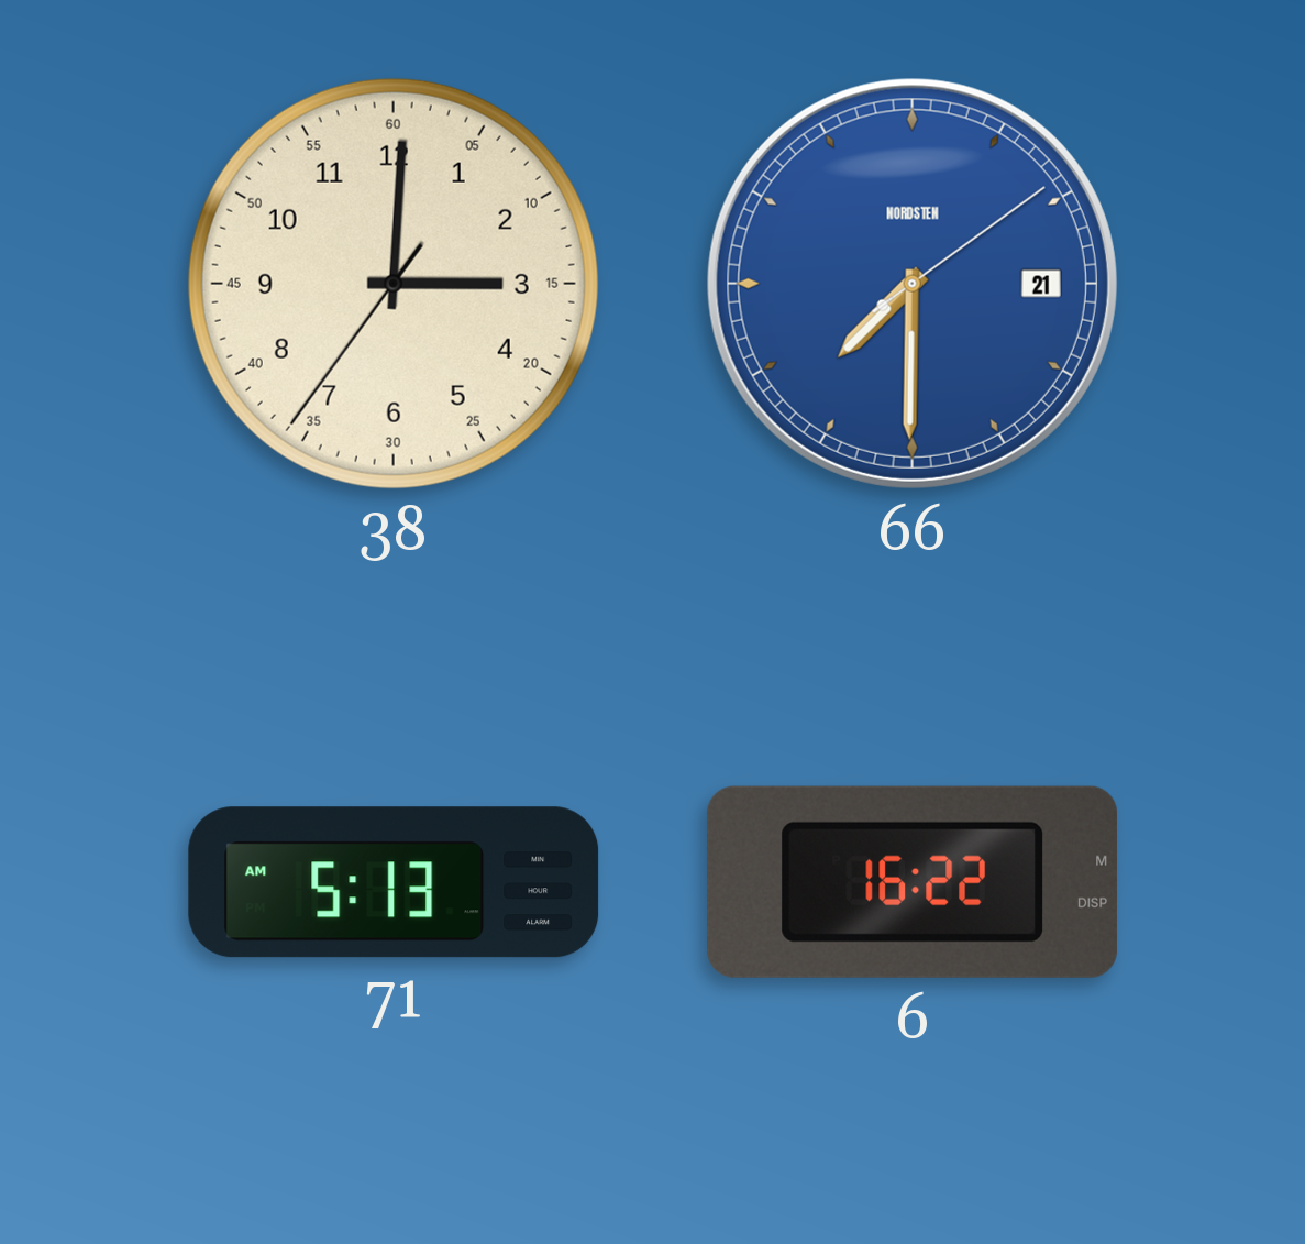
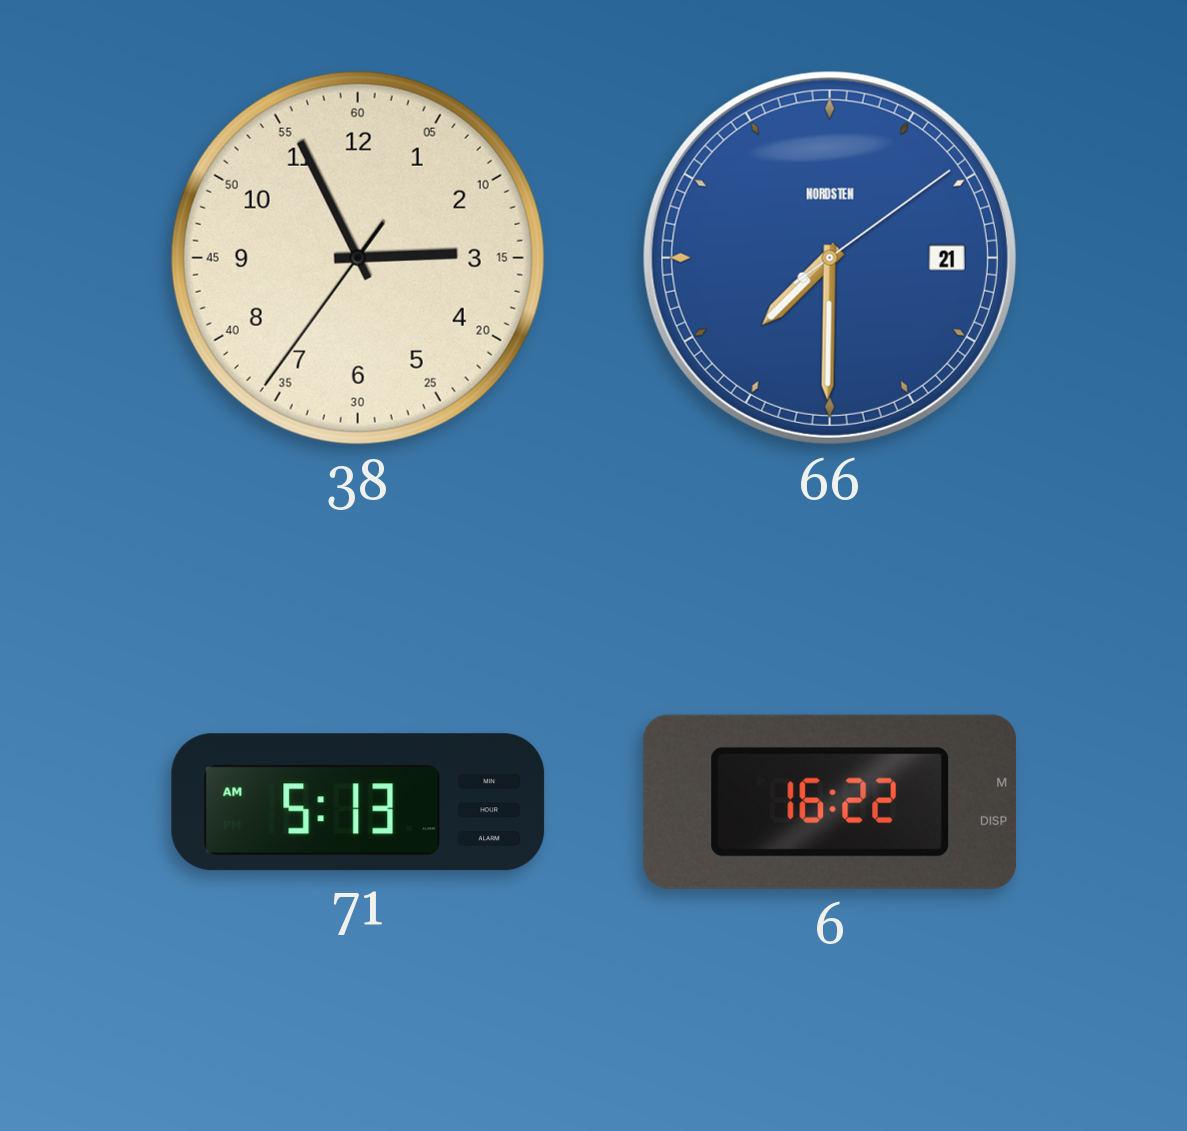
38: 3:00 -> 2:55
